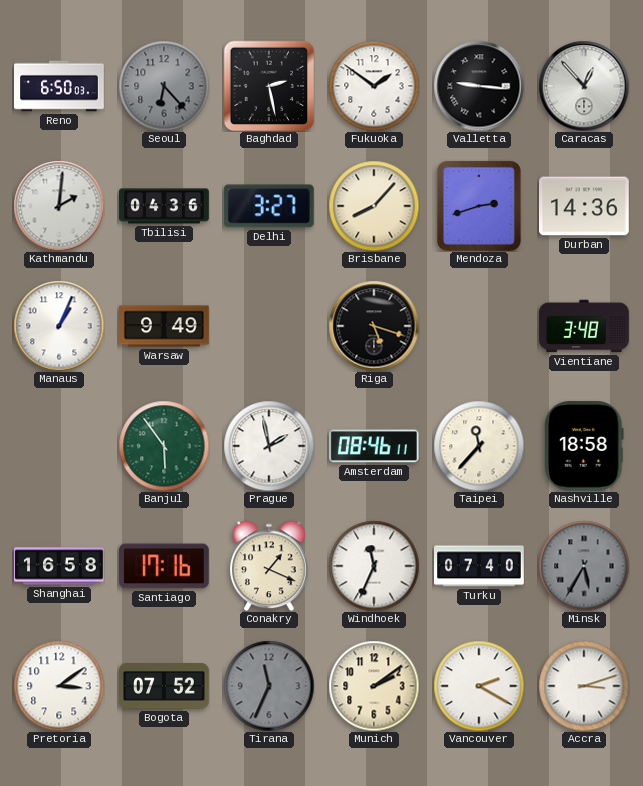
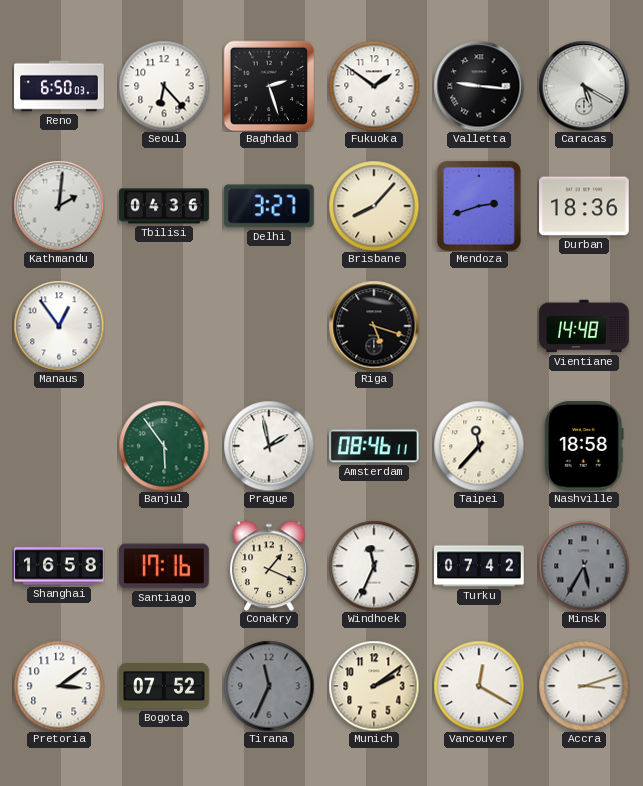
Seoul dial: grey -> white
Baghdad: 2:28 -> 2:27
Caracas: 12:53 -> 5:20
Durban: 14:36 -> 18:36
Manaus: 1:04 -> 12:54
Warsaw: 9:49 -> none
Vientiane: 3:48 -> 14:48
Turku: 07:40 -> 07:42
Vancouver: 2:20 -> 12:20
